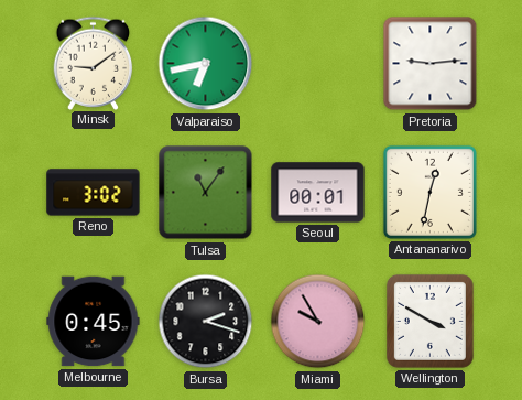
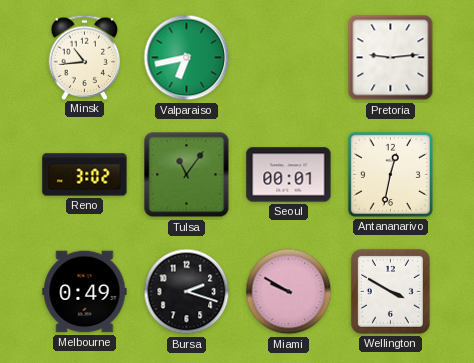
Minsk: 9:09 -> 10:44
Melbourne: 0:45 -> 0:49
Miami: 9:55 -> 9:50
